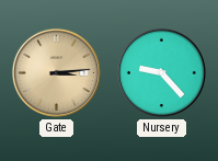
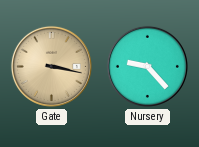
Gate: 3:14 -> 3:17
